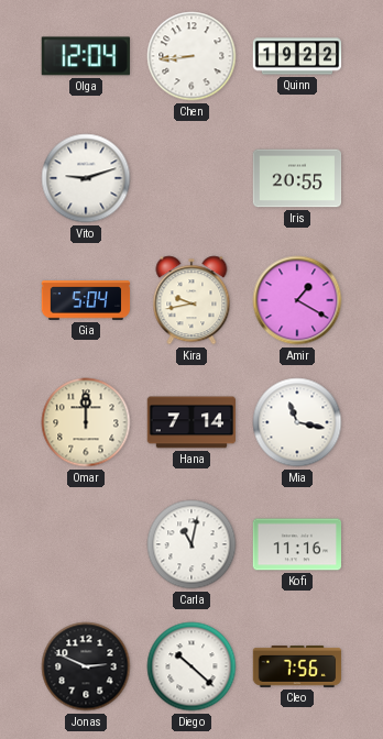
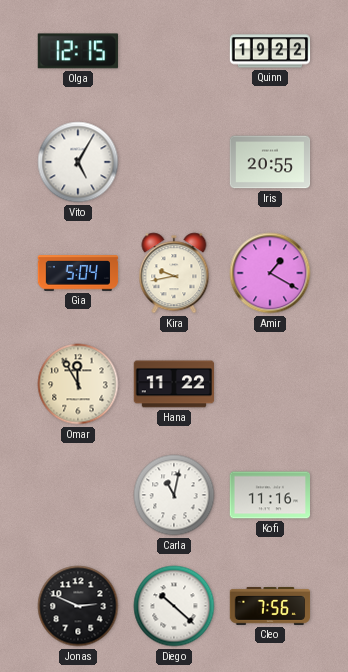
Olga: 12:04 -> 12:15
Chen: 8:44 -> none
Vito: 9:12 -> 5:05
Omar: 12:00 -> 11:55
Hana: 7:14 -> 11:22
Mia: 11:17 -> none
